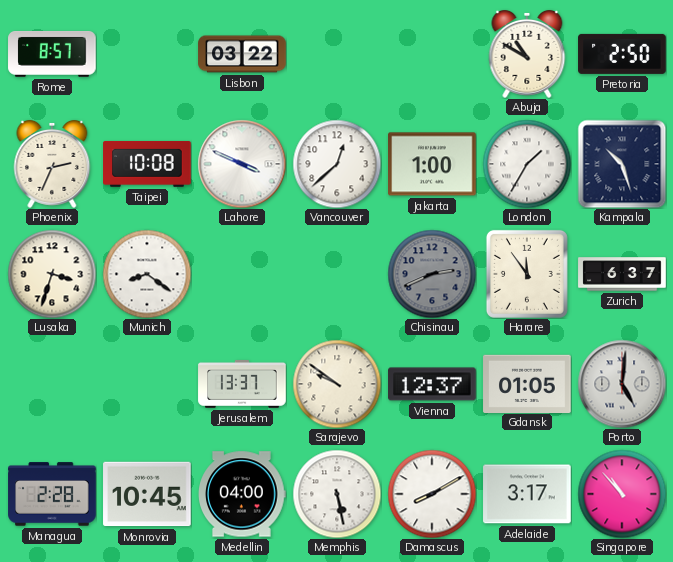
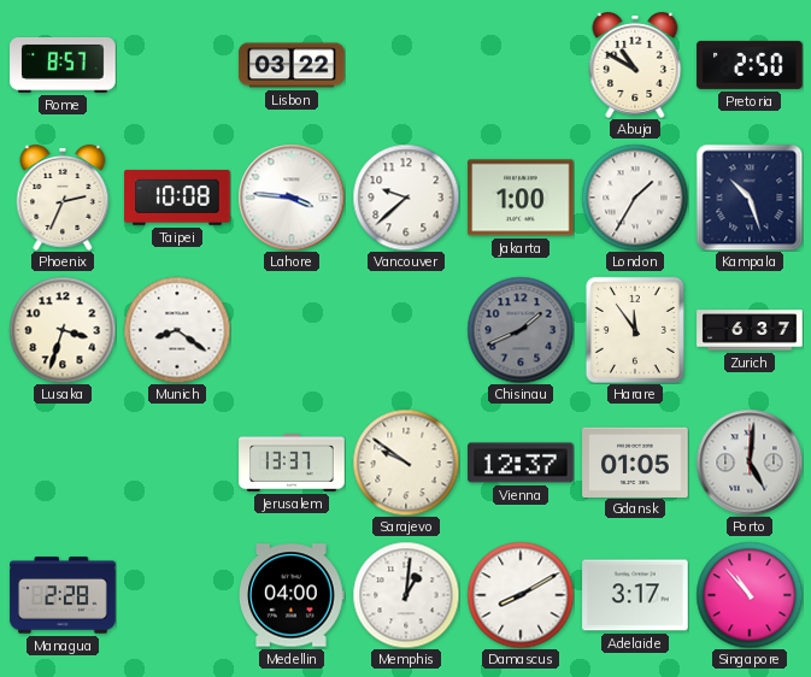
Lahore: 3:49 -> 3:46
Vancouver: 12:38 -> 9:38
Chisinau: 2:41 -> 1:41
Monrovia: 10:45 -> none
Memphis: 5:28 -> 1:01
